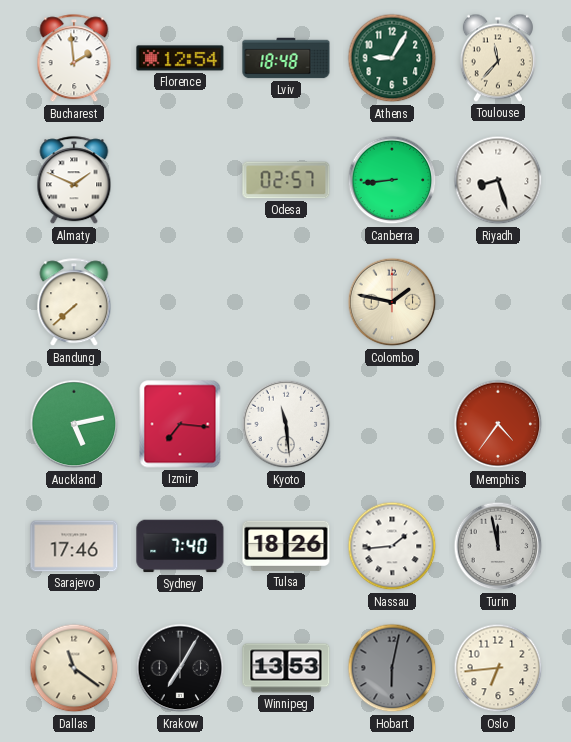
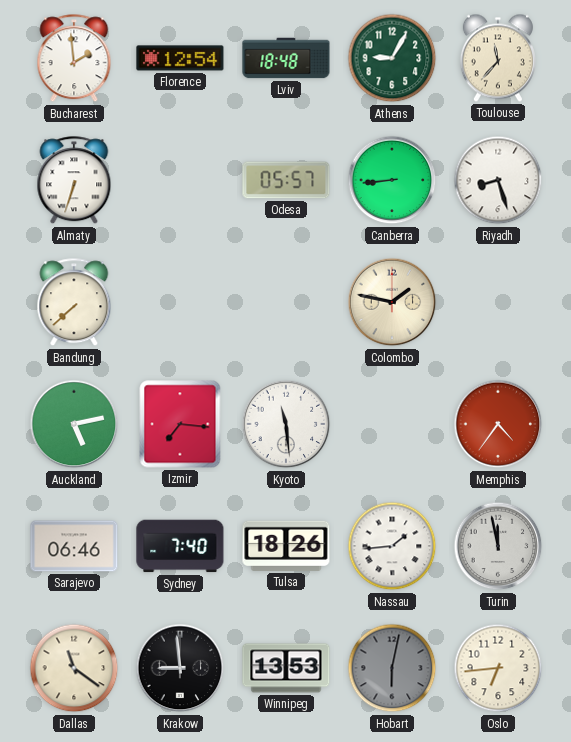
Almaty: 1:49 -> 6:33
Odesa: 02:57 -> 05:57
Sarajevo: 17:46 -> 06:46
Krakow: 7:05 -> 8:59
